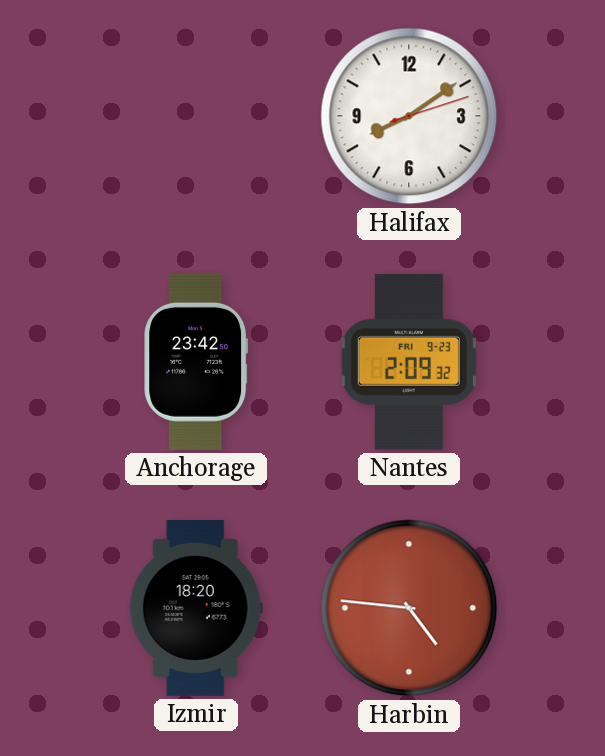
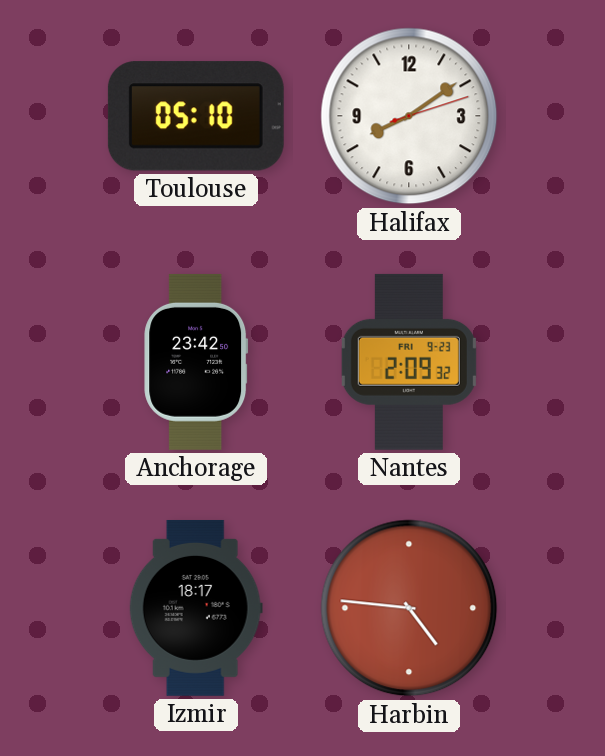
Toulouse: none -> 05:10
Izmir: 18:20 -> 18:17
